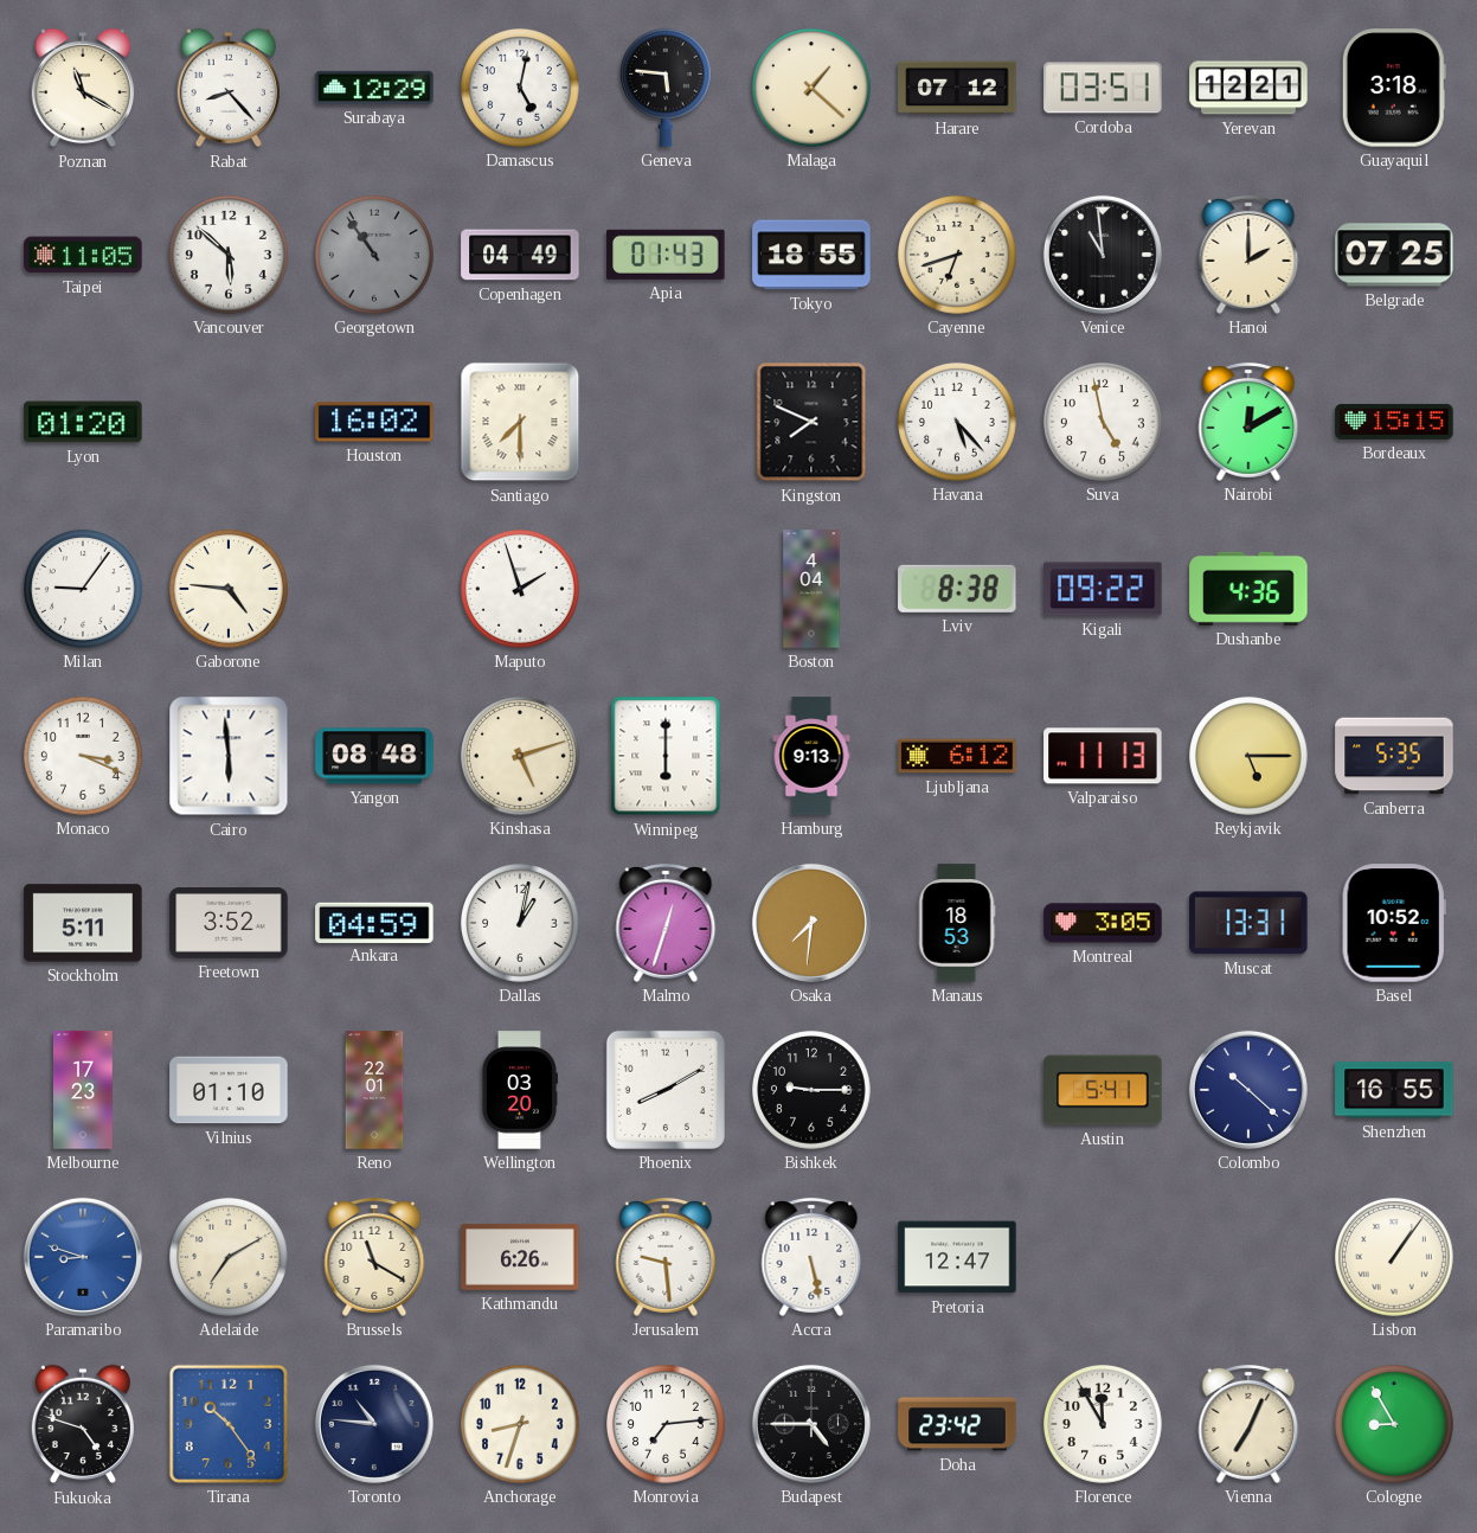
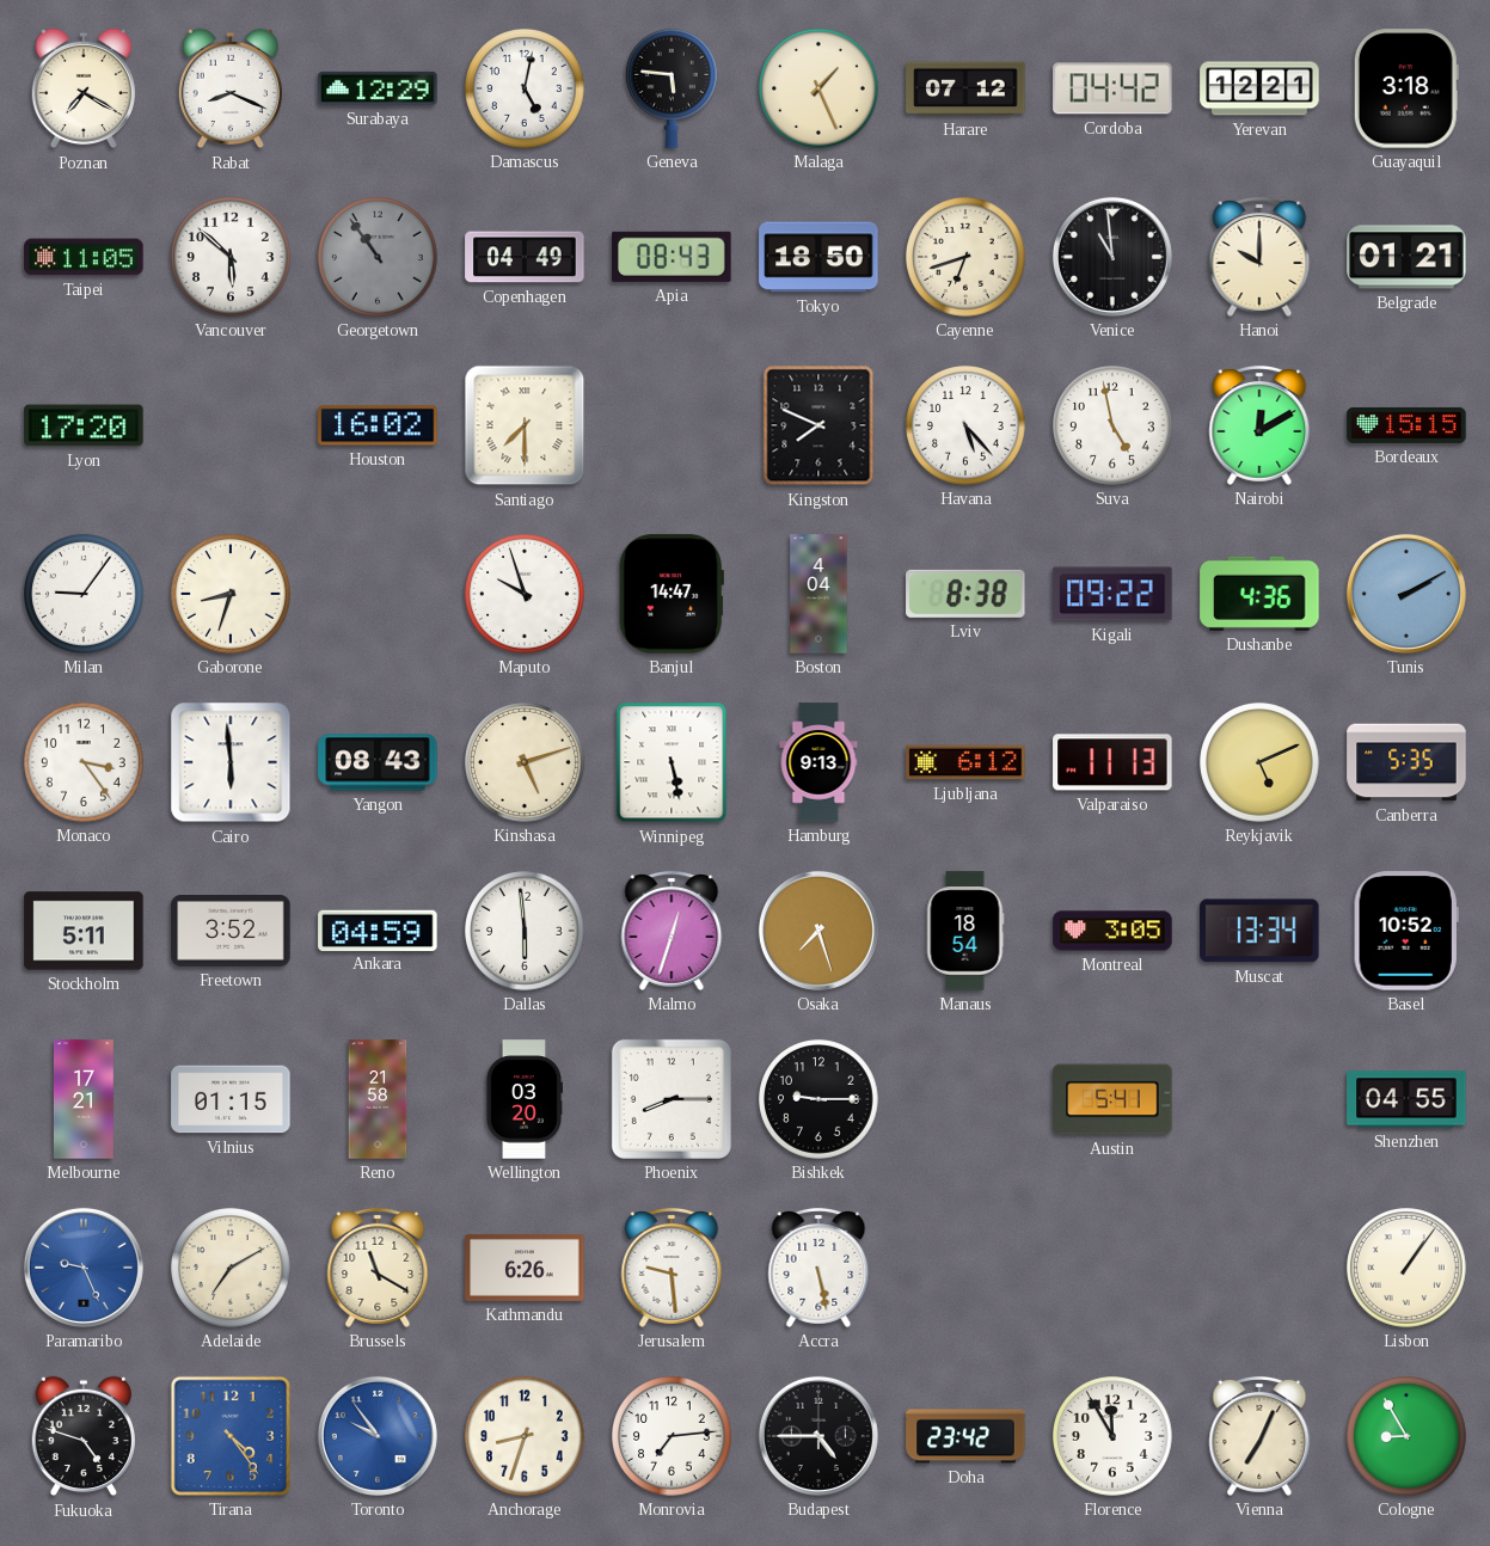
Poznan: 11:20 -> 7:20
Rabat: 8:23 -> 8:19
Malaga: 1:22 -> 1:26
Cordoba: 03:51 -> 04:42
Apia: 01:43 -> 08:43
Tokyo: 18:55 -> 18:50
Hanoi: 2:00 -> 10:00
Belgrade: 07:25 -> 01:21
Lyon: 01:20 -> 17:20
Gaborone: 4:46 -> 8:33
Maputo: 1:57 -> 9:57
Banjul: none -> 14:47
Tunis: none -> 2:10
Monaco: 3:19 -> 3:24
Yangon: 08:48 -> 08:43
Winnipeg: 6:00 -> 5:28
Reykjavik: 5:15 -> 5:11
Dallas: 1:02 -> 5:59
Osaka: 7:31 -> 7:27
Manaus: 18:53 -> 18:54
Muscat: 13:31 -> 13:34
Melbourne: 17:23 -> 17:21
Vilnius: 01:10 -> 01:15
Reno: 22:01 -> 21:58
Phoenix: 8:10 -> 8:15
Colombo: 10:22 -> none
Shenzhen: 16:55 -> 04:55
Paramaribo: 8:48 -> 9:26
Pretoria: 12:47 -> none
Tirana: 10:24 -> 4:24
Toronto: 10:46 -> 9:54
Toronto dial: navy -> blue
